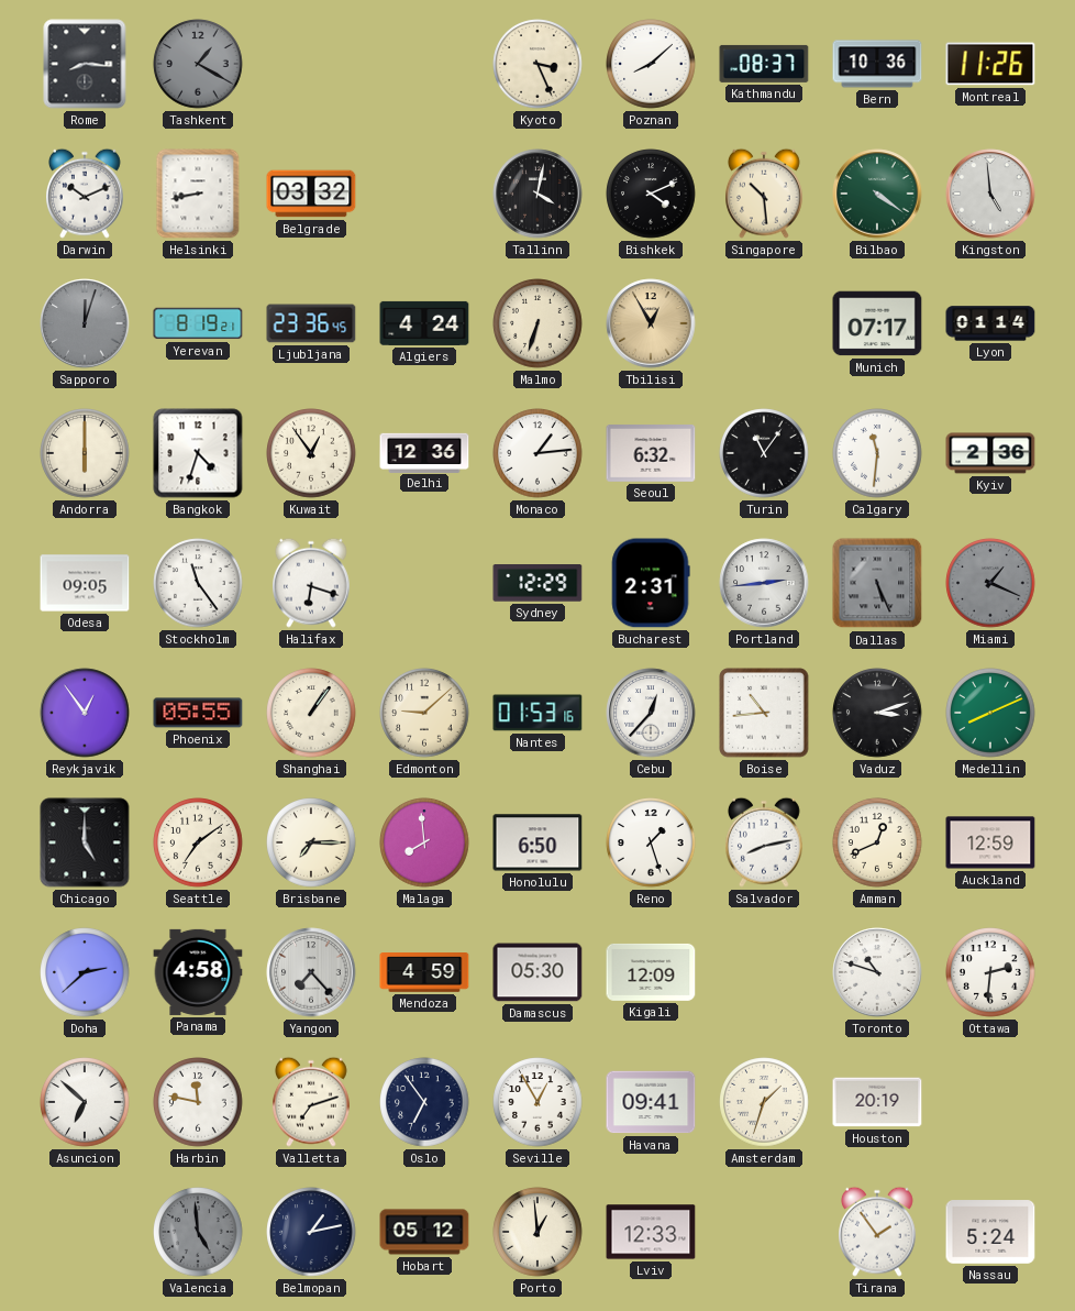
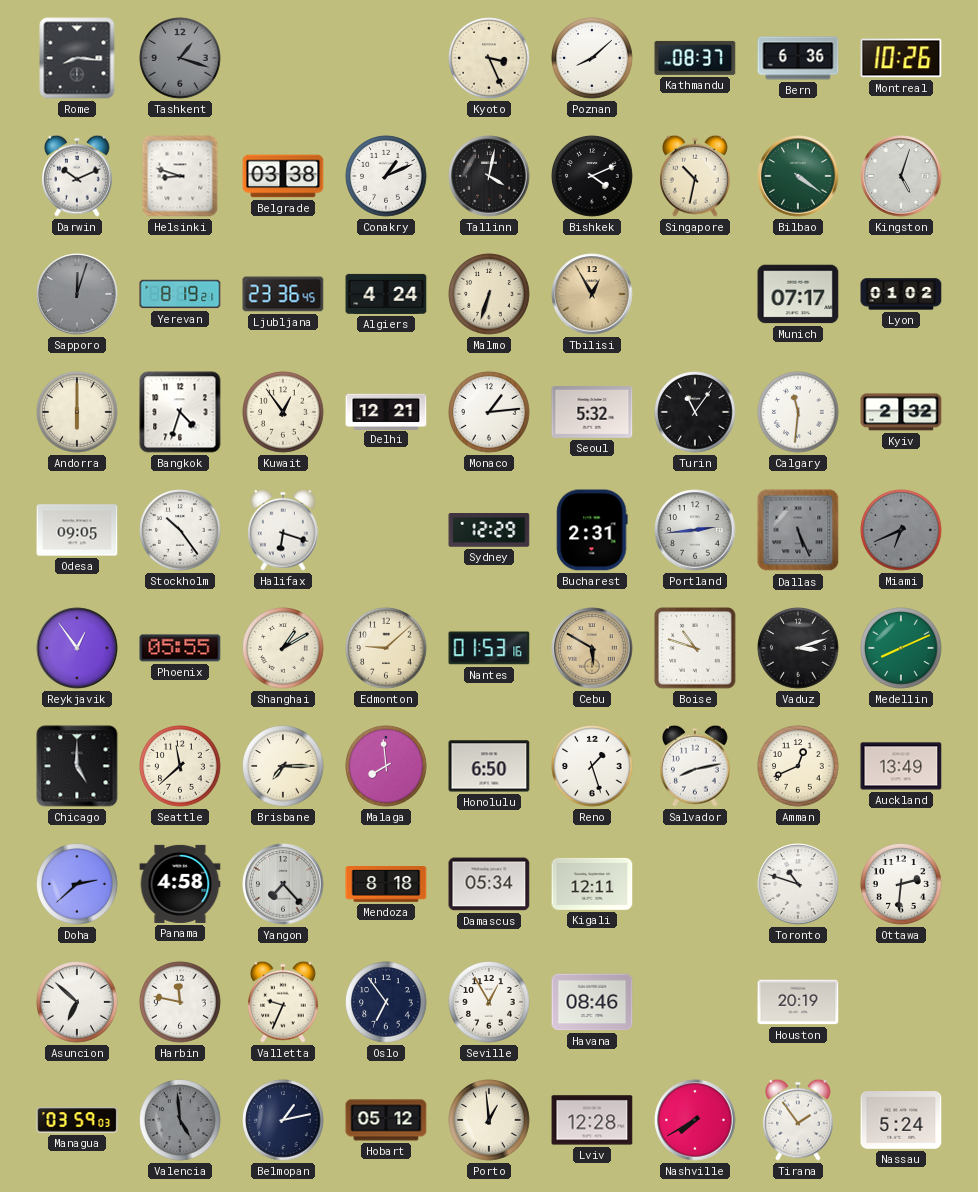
Tashkent: 1:20 -> 1:18
Bern: 10:36 -> 6:36
Montreal: 11:26 -> 10:26
Helsinki: 8:43 -> 8:48
Belgrade: 03:32 -> 03:38
Conakry: none -> 1:11
Singapore: 10:29 -> 10:32
Kingston: 4:59 -> 5:03
Lyon: 01:14 -> 01:02
Delhi: 12:36 -> 12:21
Seoul: 6:32 -> 5:32
Kyiv: 2:36 -> 2:32
Stockholm: 11:24 -> 10:24
Miami: 1:19 -> 6:41
Shanghai: 1:06 -> 1:10
Cebu: 12:37 -> 5:50
Cebu dial: white -> champagne
Boise: 10:44 -> 10:48
Seattle: 7:09 -> 11:38
Auckland: 12:59 -> 13:49
Mendoza: 4:59 -> 8:18
Damascus: 05:30 -> 05:34
Kigali: 12:09 -> 12:11
Valletta: 7:12 -> 9:34
Havana: 09:41 -> 08:46
Amsterdam: 1:33 -> none
Managua: none -> 03:59
Lviv: 12:33 -> 12:28
Nashville: none -> 7:40
